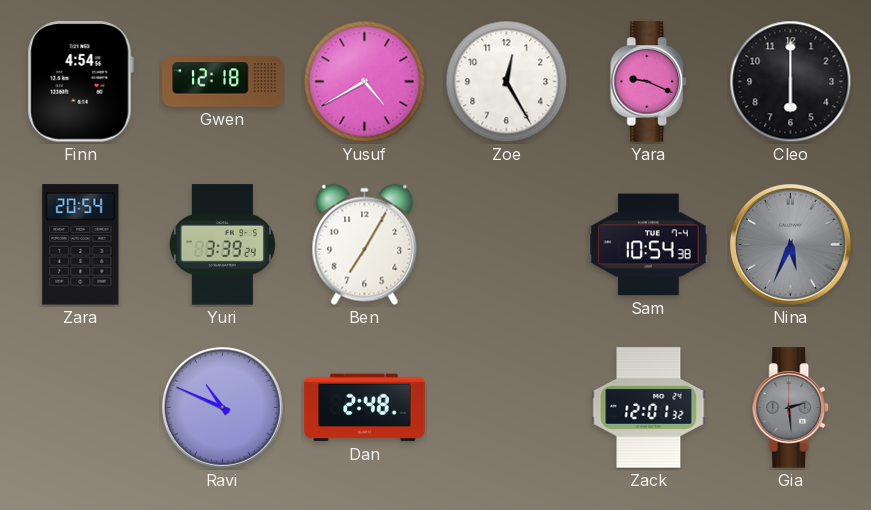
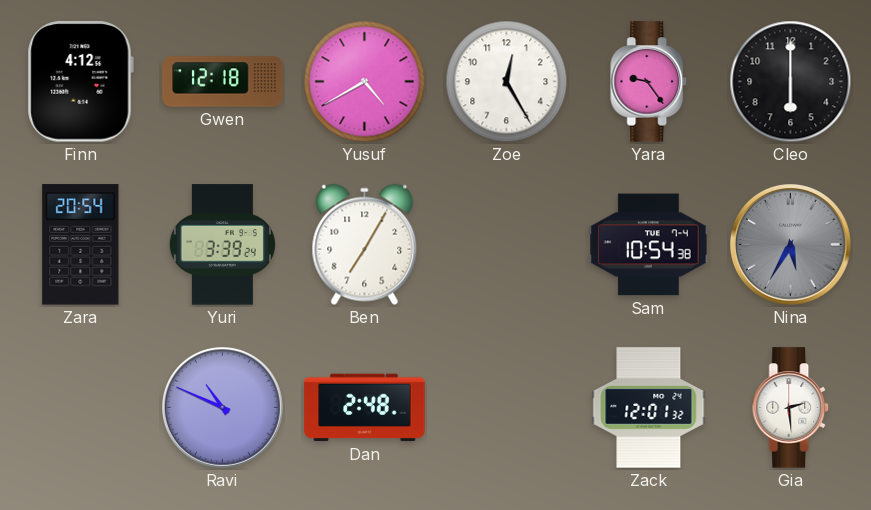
Finn: 4:54 -> 4:12
Yara: 9:19 -> 9:24
Nina: 5:34 -> 5:35
Gia dial: grey -> white
